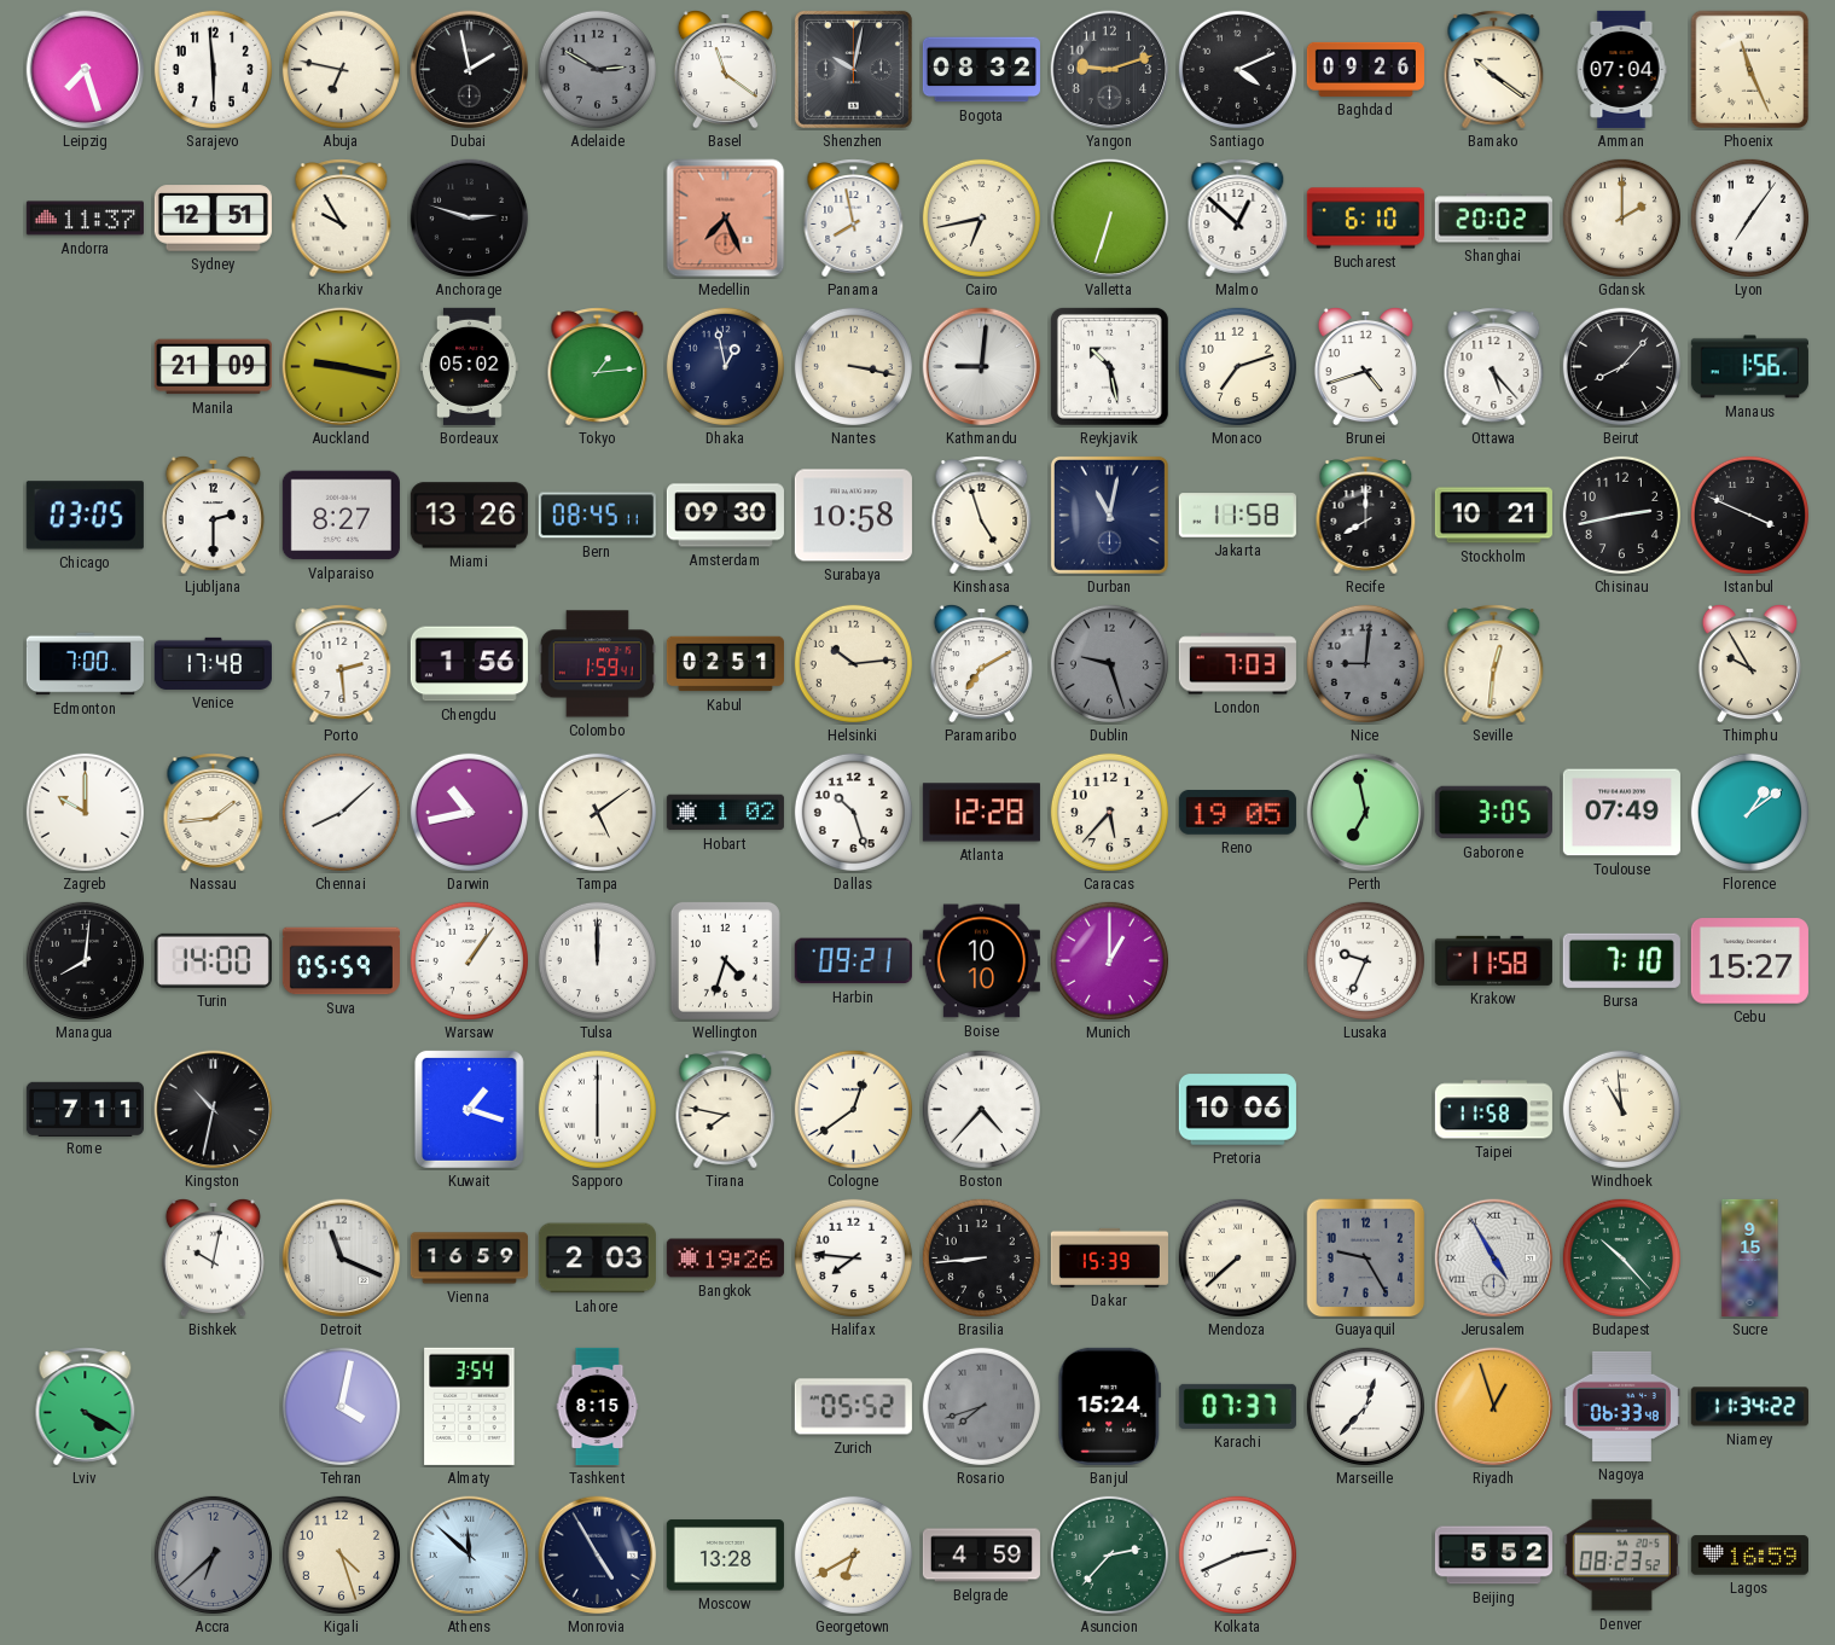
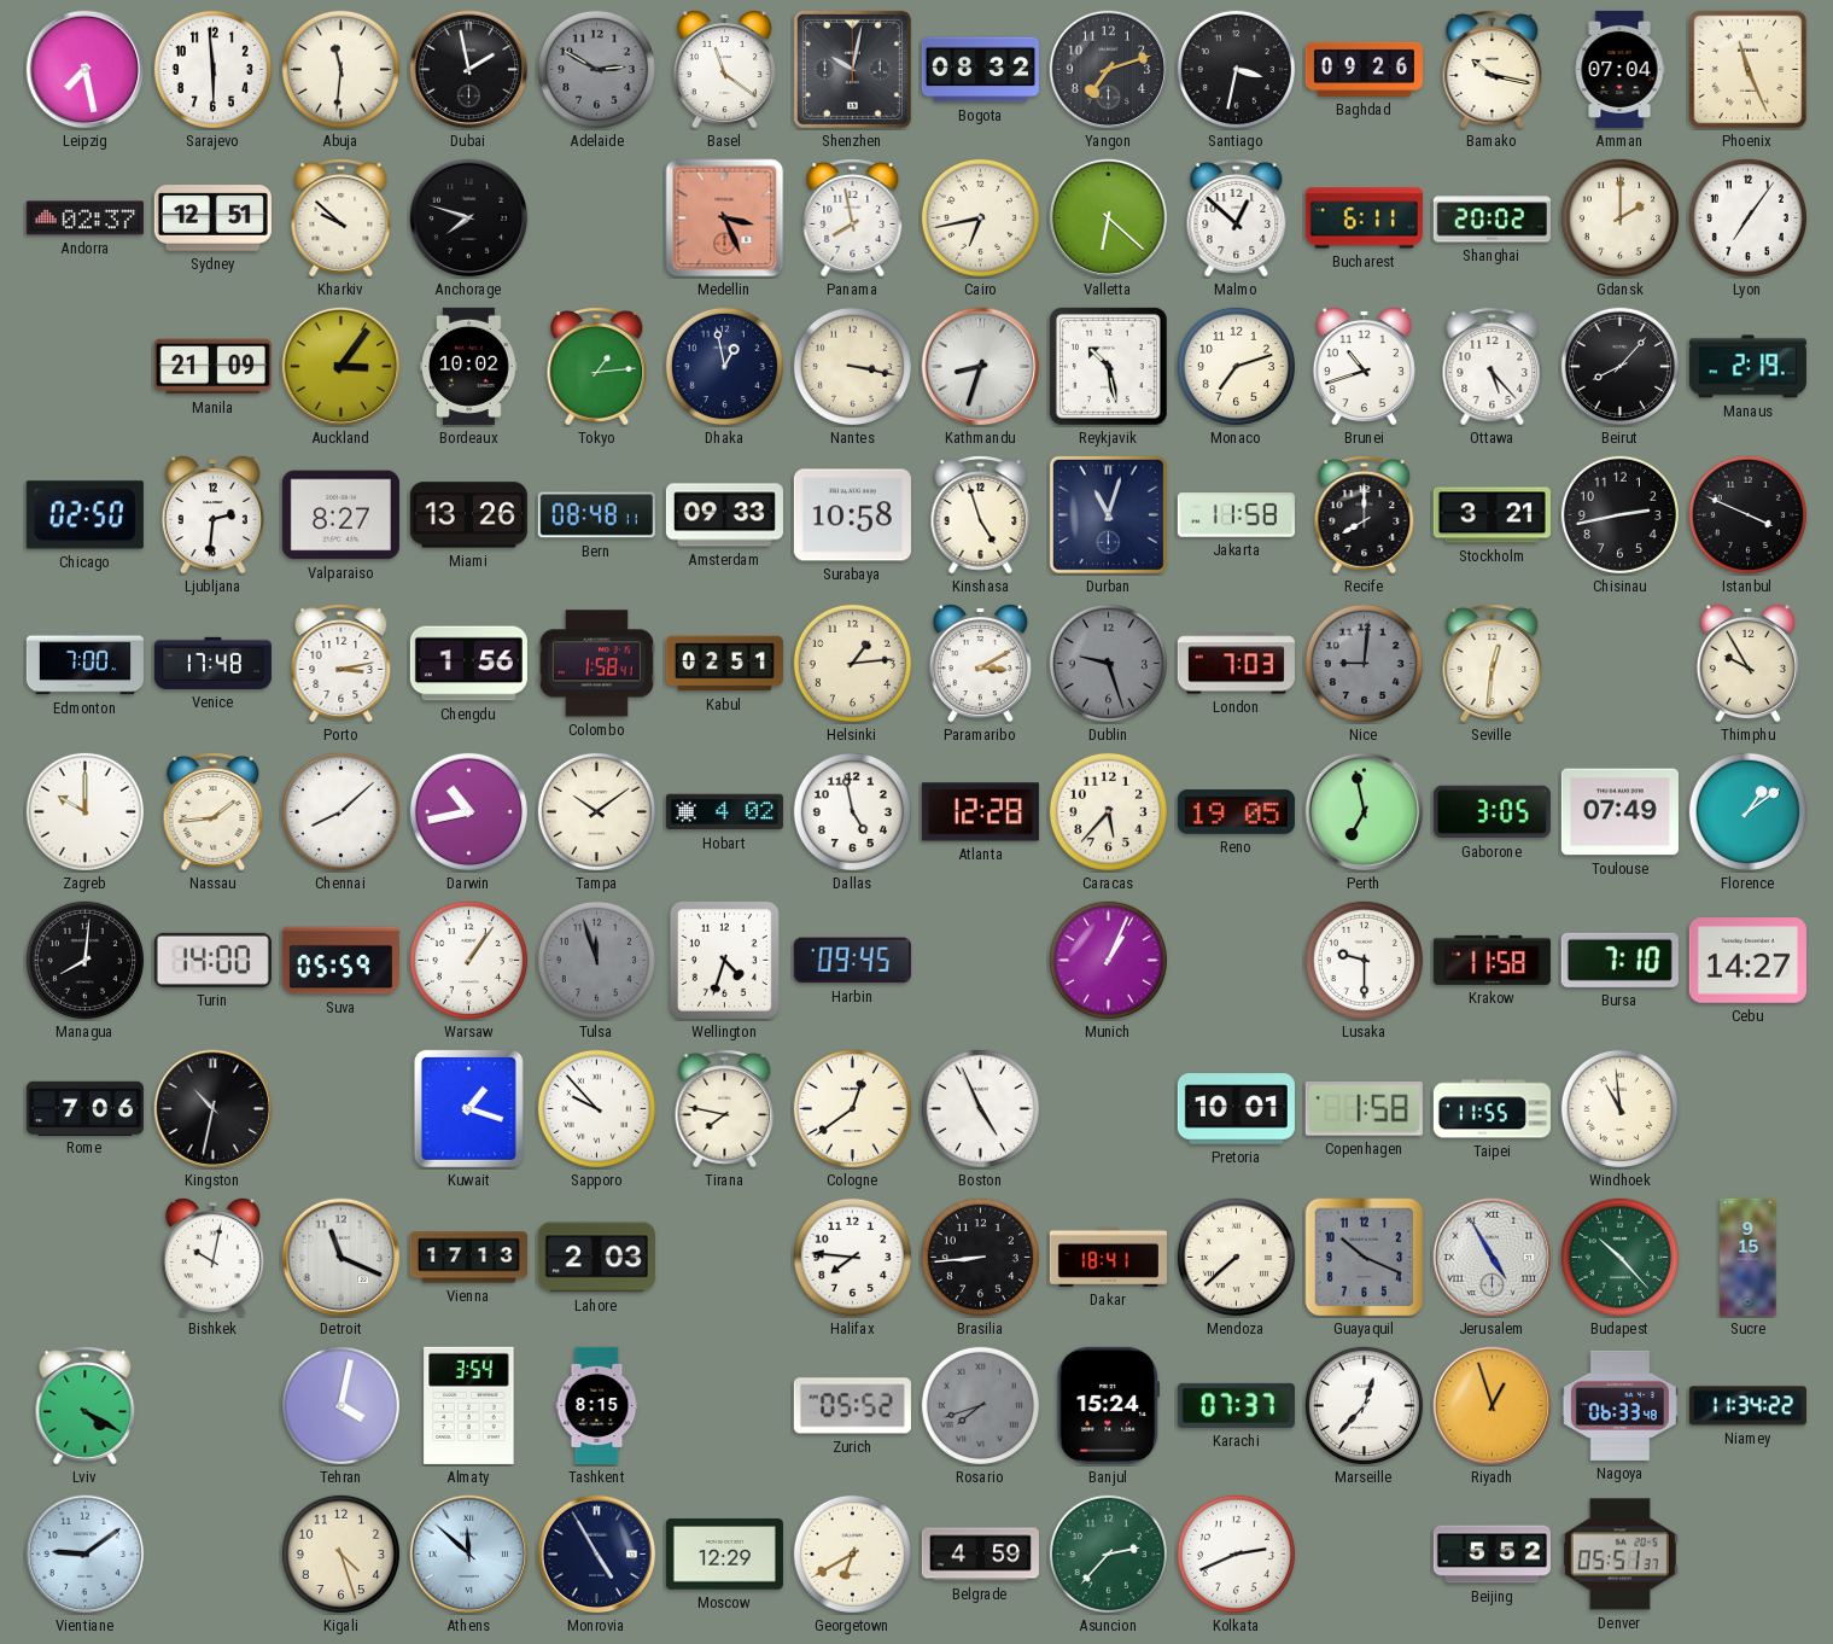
Leipzig: 7:27 -> 7:28
Abuja: 6:47 -> 11:31
Yangon: 9:12 -> 7:12
Santiago: 4:11 -> 3:32
Bamako: 10:21 -> 10:17
Andorra: 11:37 -> 02:37
Kharkiv: 9:55 -> 9:52
Anchorage: 2:48 -> 7:48
Medellin: 7:26 -> 3:26
Valletta: 6:33 -> 6:22
Bucharest: 6:10 -> 6:11
Auckland: 9:17 -> 3:06
Bordeaux: 05:02 -> 10:02
Kathmandu: 9:01 -> 8:33
Brunei: 4:42 -> 10:42
Manaus: 1:56 -> 2:19
Chicago: 03:05 -> 02:50
Ljubljana: 2:30 -> 2:31
Bern: 08:45 -> 08:48
Amsterdam: 09:30 -> 09:33
Durban: 11:02 -> 11:03
Stockholm: 10:21 -> 3:21
Porto: 2:29 -> 3:13
Colombo: 1:59 -> 1:58
Helsinki: 10:14 -> 1:14
Paramaribo: 7:10 -> 3:10
Tampa: 5:09 -> 10:09
Hobart: 1:02 -> 4:02
Dallas: 10:27 -> 4:58
Tulsa: 12:00 -> 11:57
Tulsa dial: white -> grey
Harbin: 09:21 -> 09:45
Boise: 10:10 -> none
Munich: 1:00 -> 1:04
Lusaka: 9:34 -> 9:30
Cebu: 15:27 -> 14:27
Rome: 7:11 -> 7:06
Sapporo: 6:00 -> 9:53
Boston: 4:37 -> 4:56
Pretoria: 10:06 -> 10:01
Copenhagen: none -> 1:58
Taipei: 11:58 -> 11:55
Vienna: 16:59 -> 17:13
Bangkok: 19:26 -> none
Dakar: 15:39 -> 18:41
Guayaquil: 9:25 -> 10:19
Vientiane: none -> 9:09
Accra: 6:38 -> none
Moscow: 13:28 -> 12:29
Denver: 08:23 -> 05:51
Lagos: 16:59 -> none
